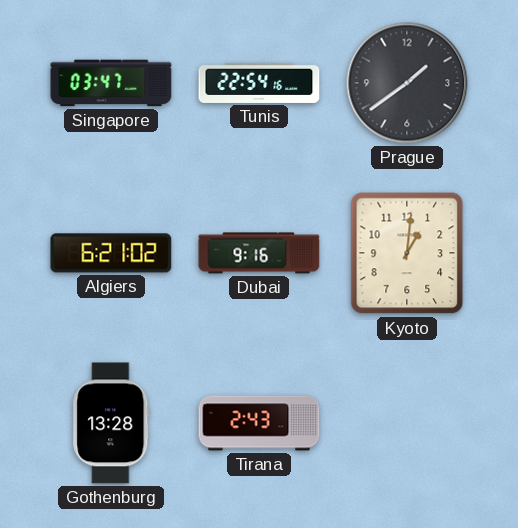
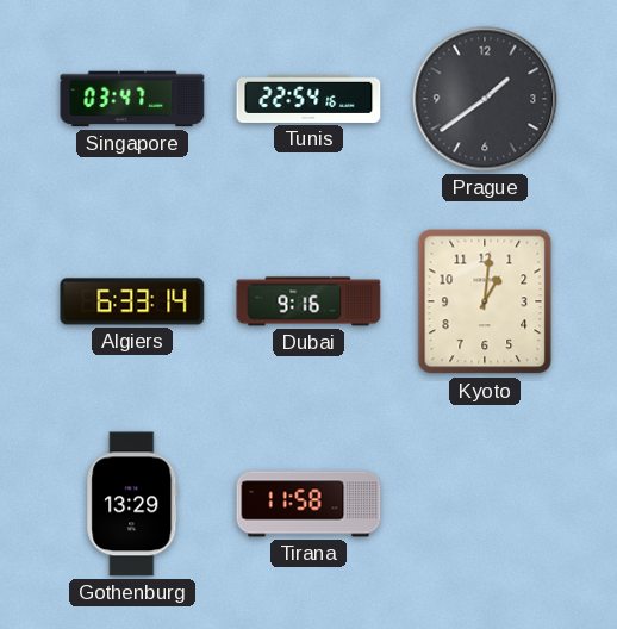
Algiers: 6:21 -> 6:33
Gothenburg: 13:28 -> 13:29
Tirana: 2:43 -> 11:58
